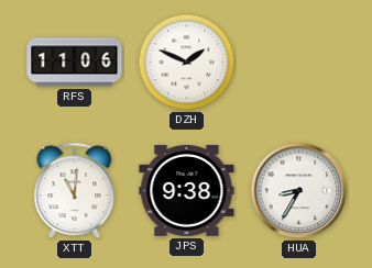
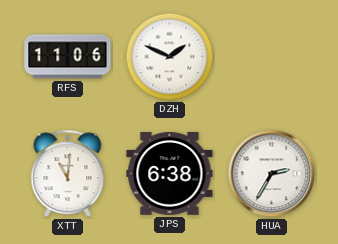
JPS: 9:38 -> 6:38
HUA: 8:35 -> 2:35
